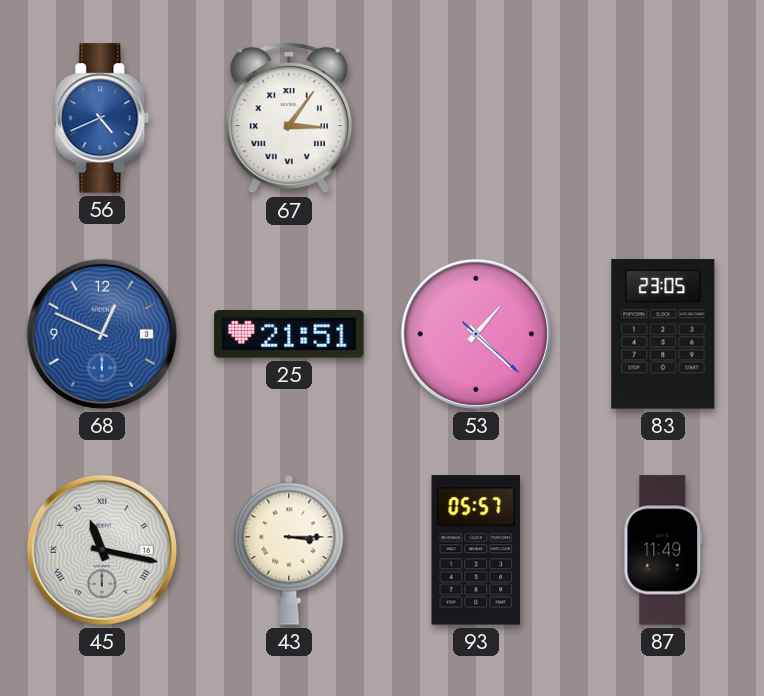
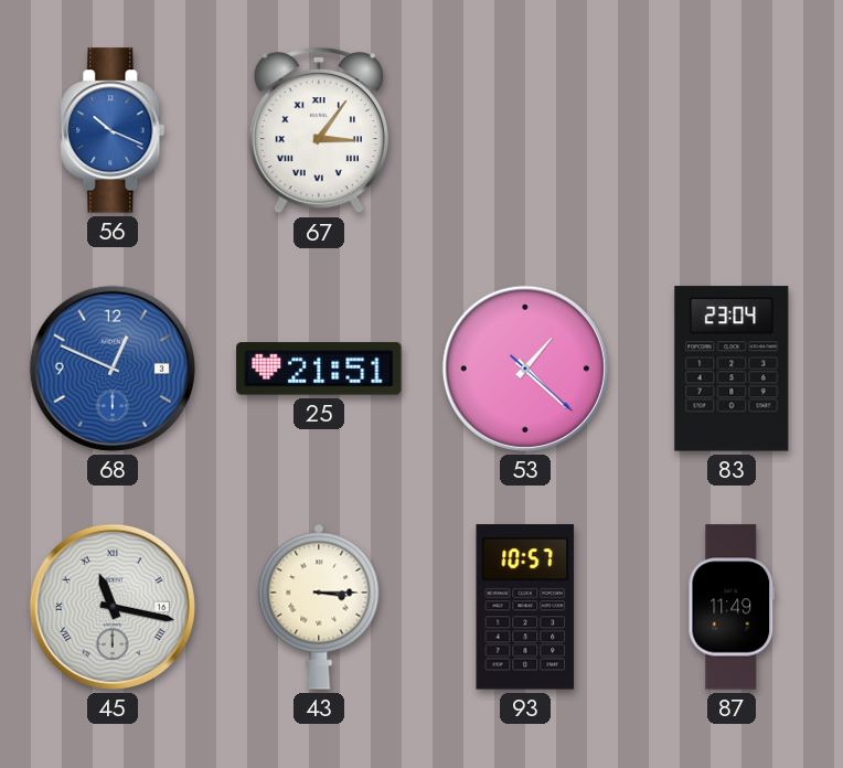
56: 4:41 -> 10:19
83: 23:05 -> 23:04
93: 05:57 -> 10:57
